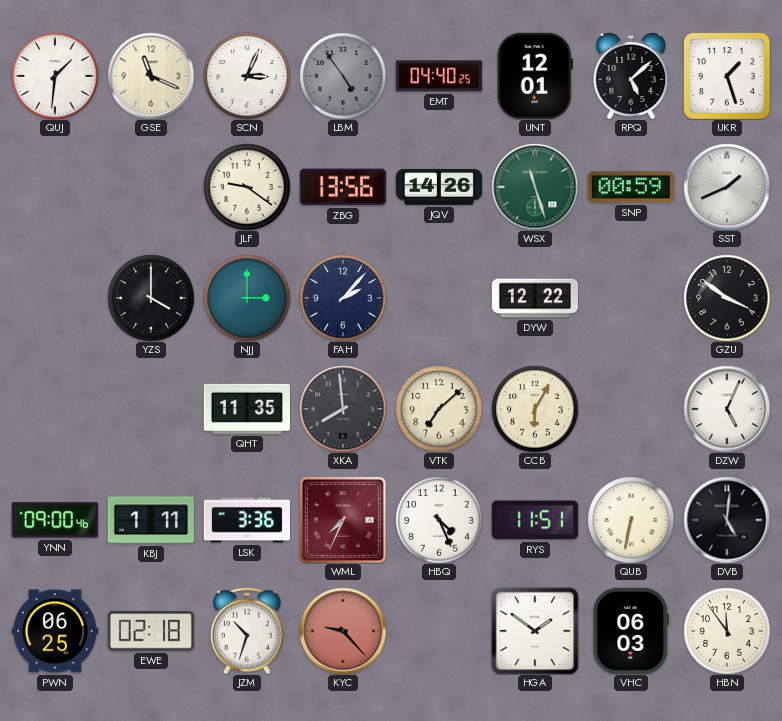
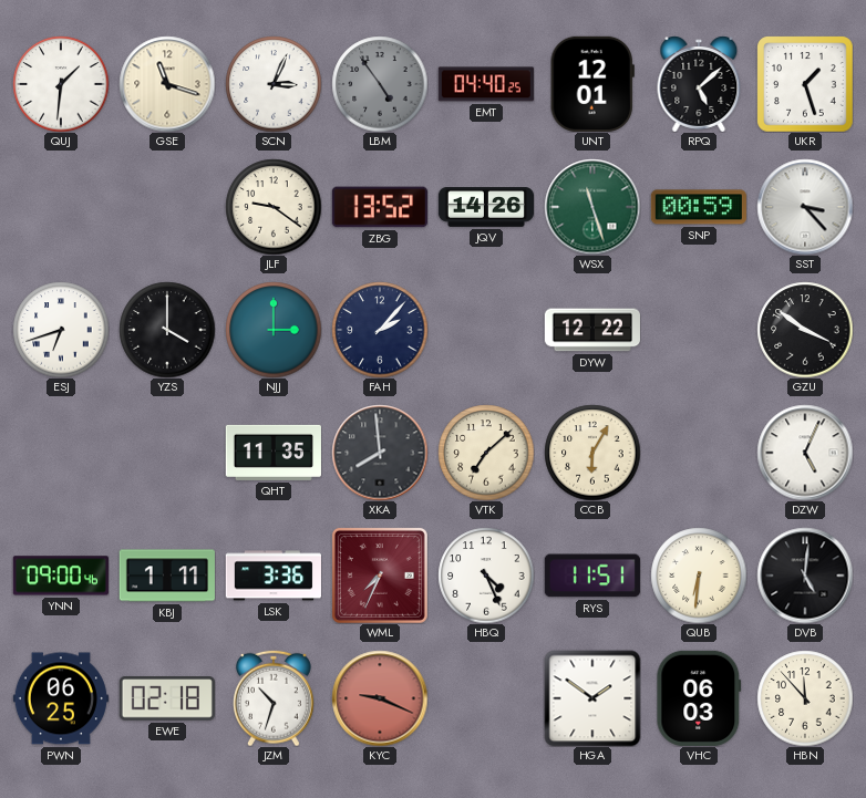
GSE: 11:19 -> 11:18
ZBG: 13:56 -> 13:52
SST: 1:41 -> 3:23
ESJ: none -> 6:42
QUB: 6:32 -> 6:31
KYC: 9:23 -> 9:19
HBN: 11:54 -> 11:53
